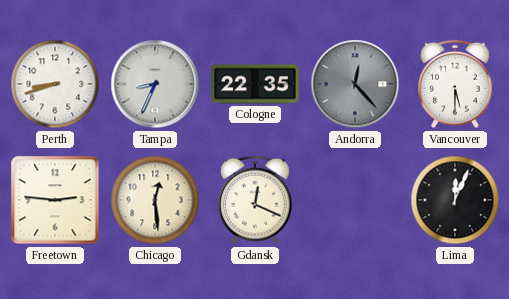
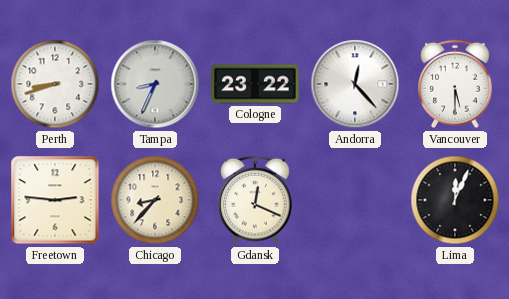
Cologne: 22:35 -> 23:22
Andorra dial: grey -> white
Chicago: 12:29 -> 8:37
